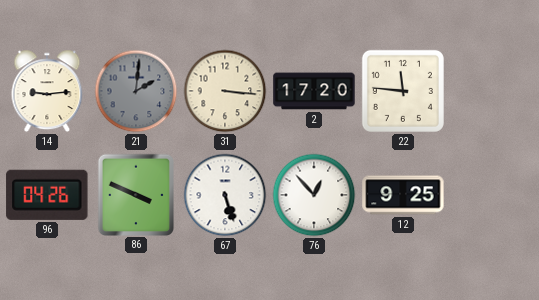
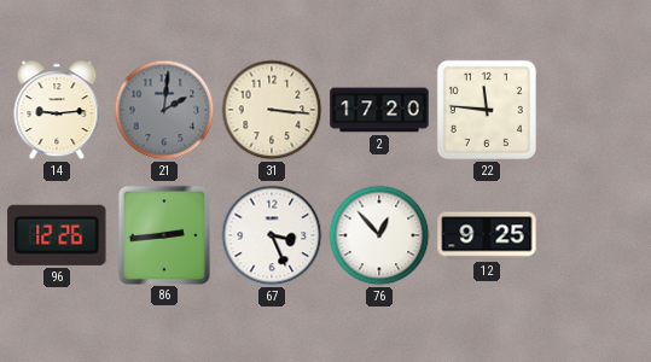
96: 04:26 -> 12:26
86: 3:49 -> 2:44
67: 5:27 -> 3:26
